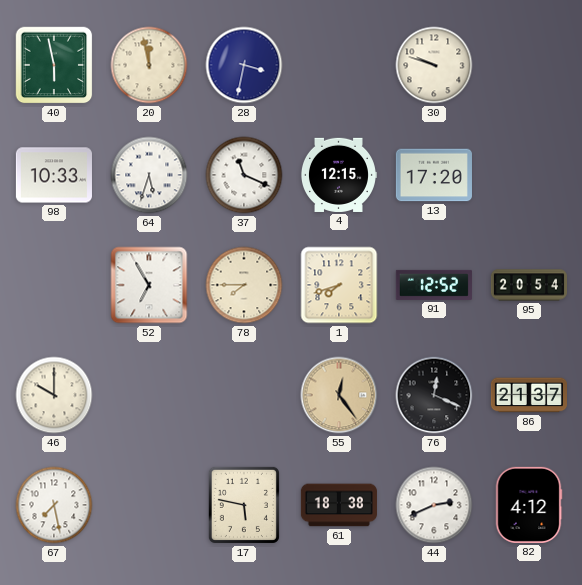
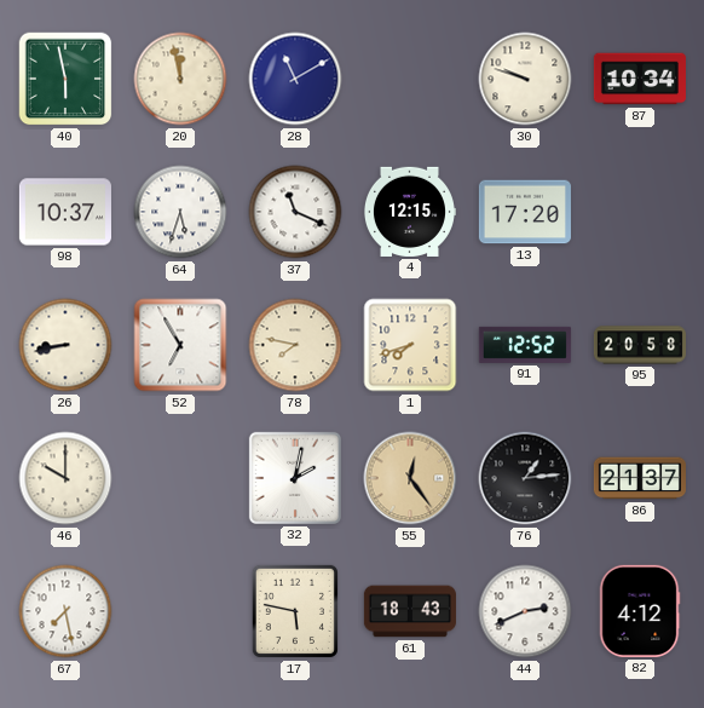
28: 3:32 -> 11:10
87: none -> 10:34
98: 10:33 -> 10:37
26: none -> 8:43
78: 7:45 -> 7:47
95: 20:54 -> 20:58
32: none -> 2:02
76: 12:19 -> 1:14
61: 18:38 -> 18:43
